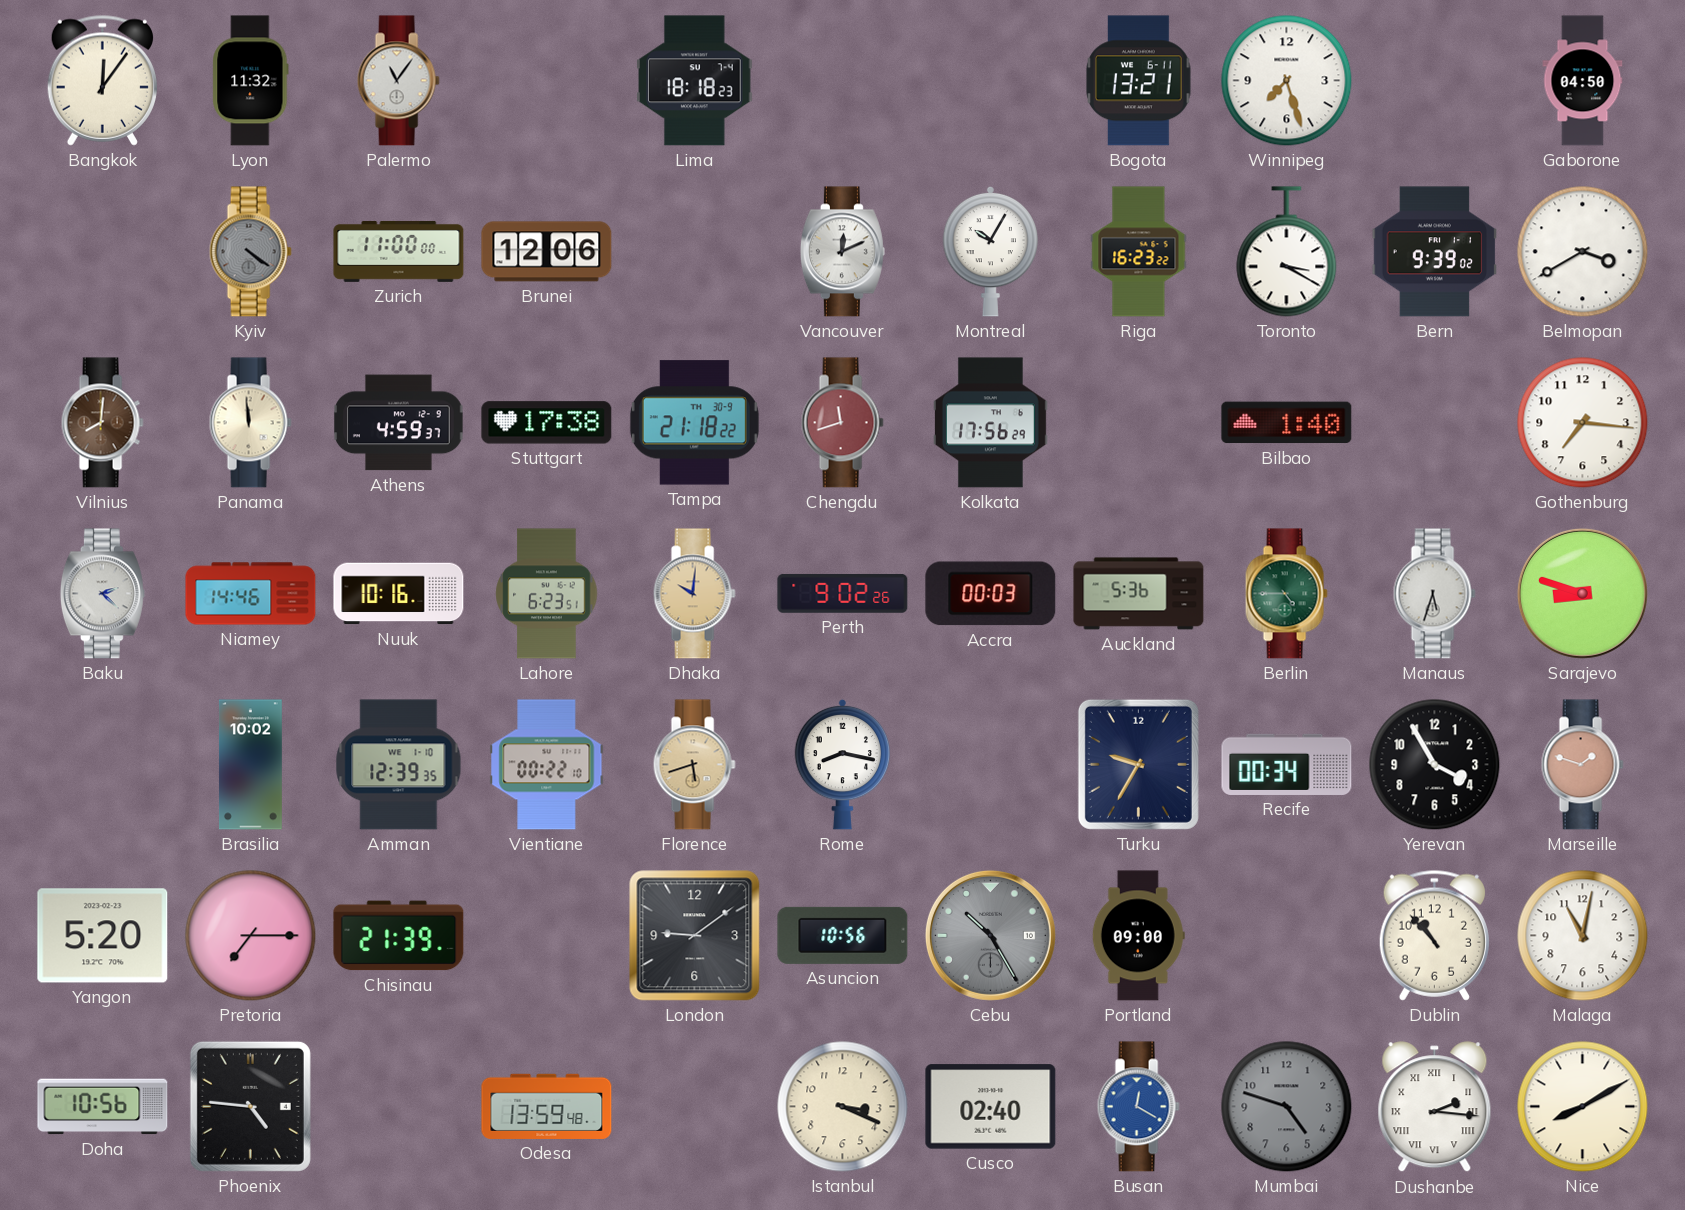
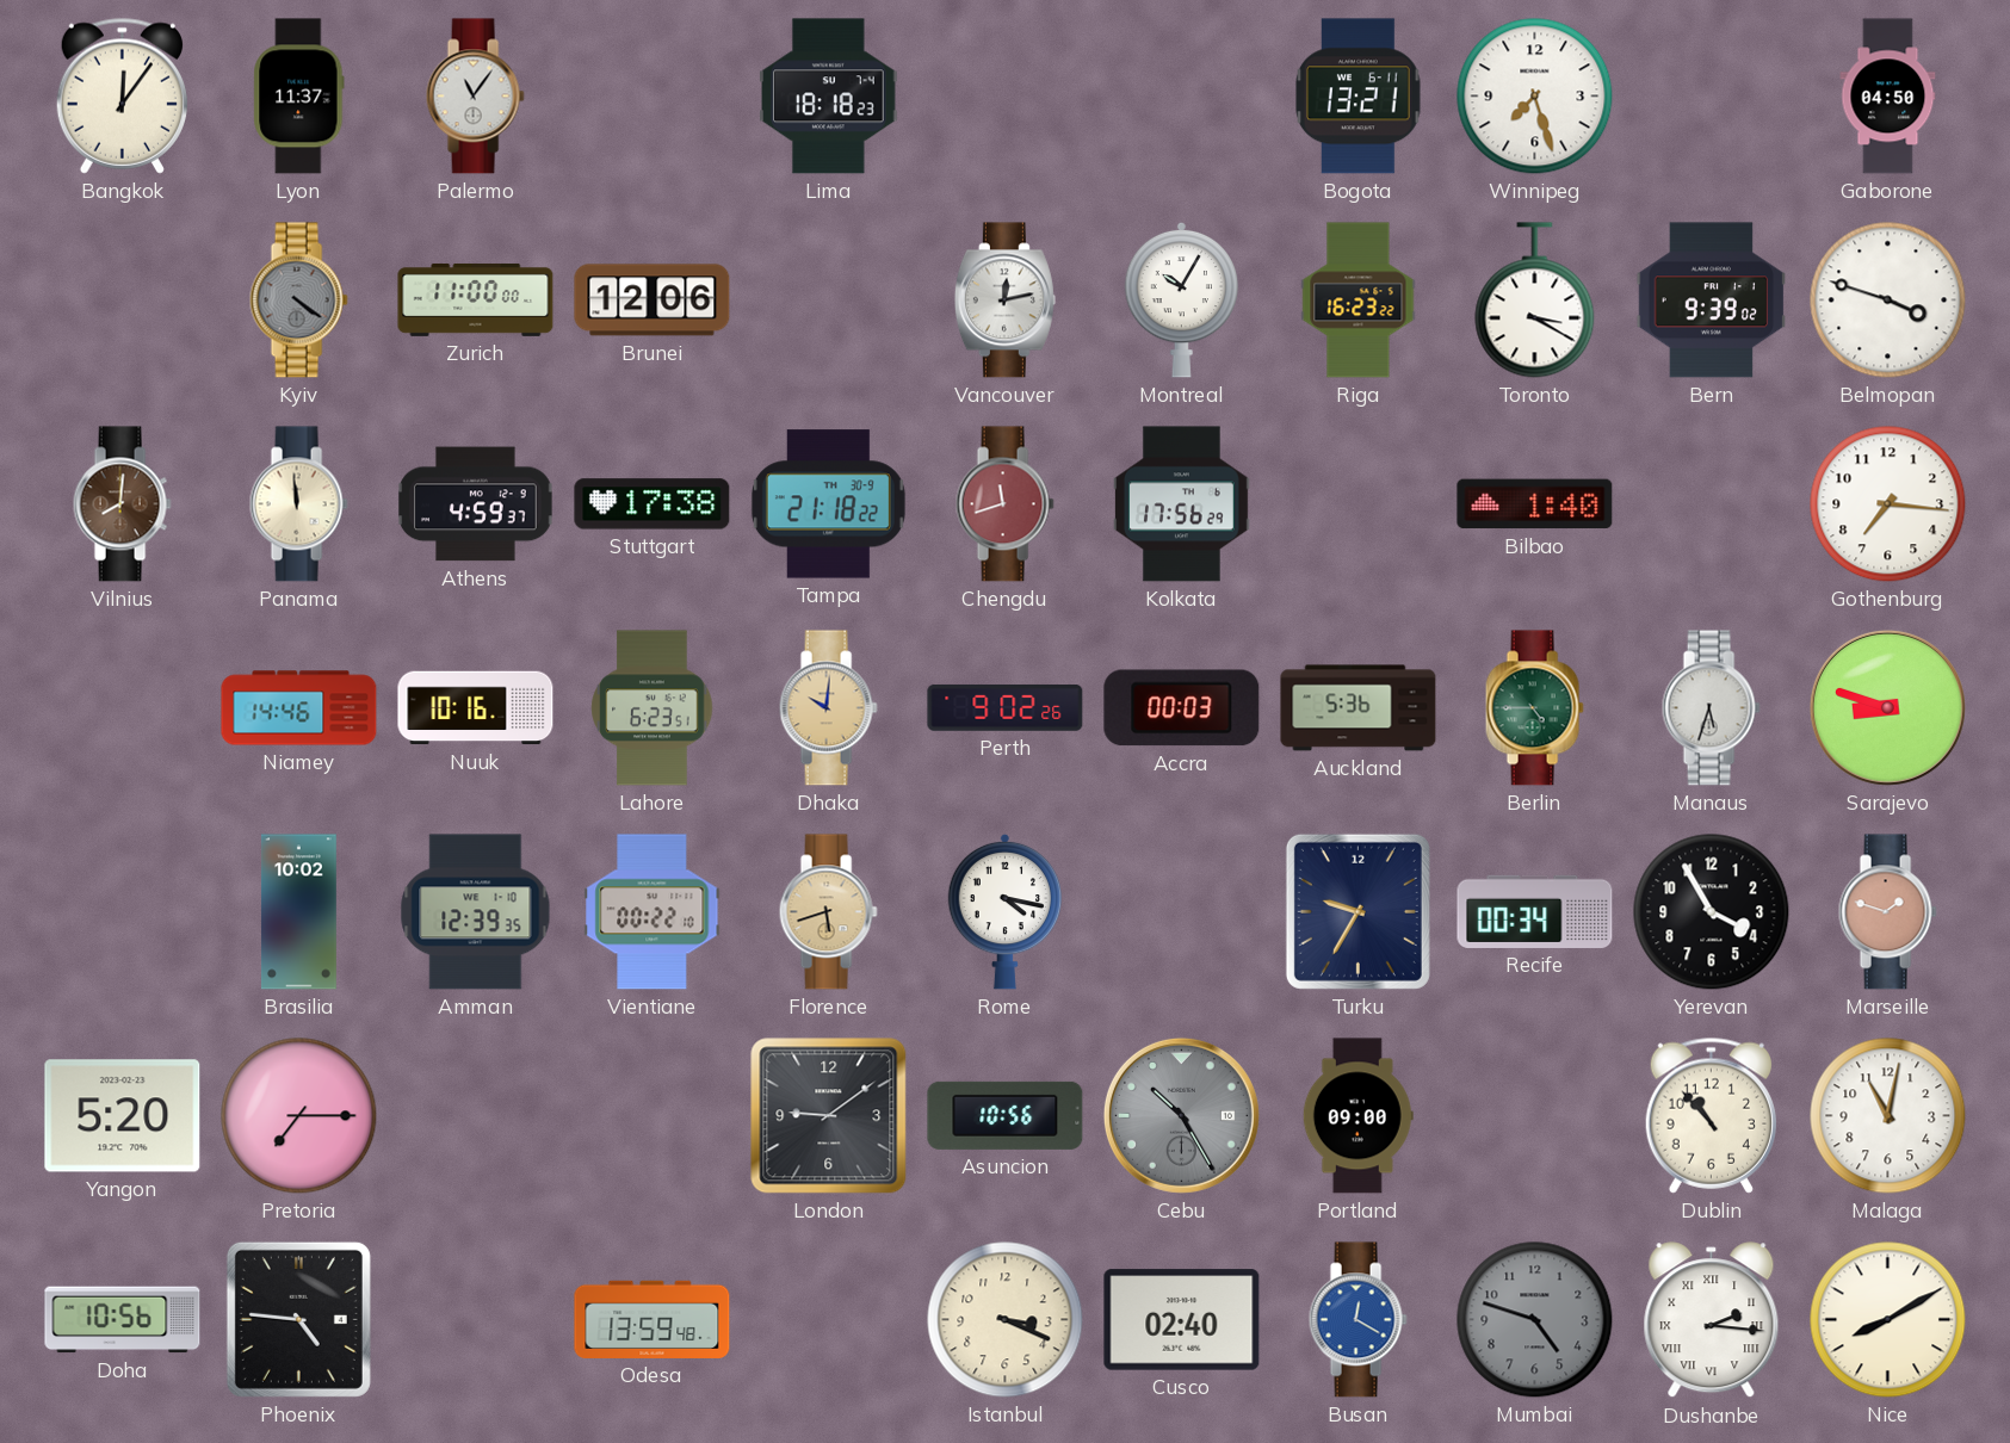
Lyon: 11:32 -> 11:37
Vancouver: 12:11 -> 12:13
Belmopan: 3:40 -> 3:48
Baku: 2:22 -> none
Rome: 8:17 -> 4:17
Chisinau: 21:39 -> none
